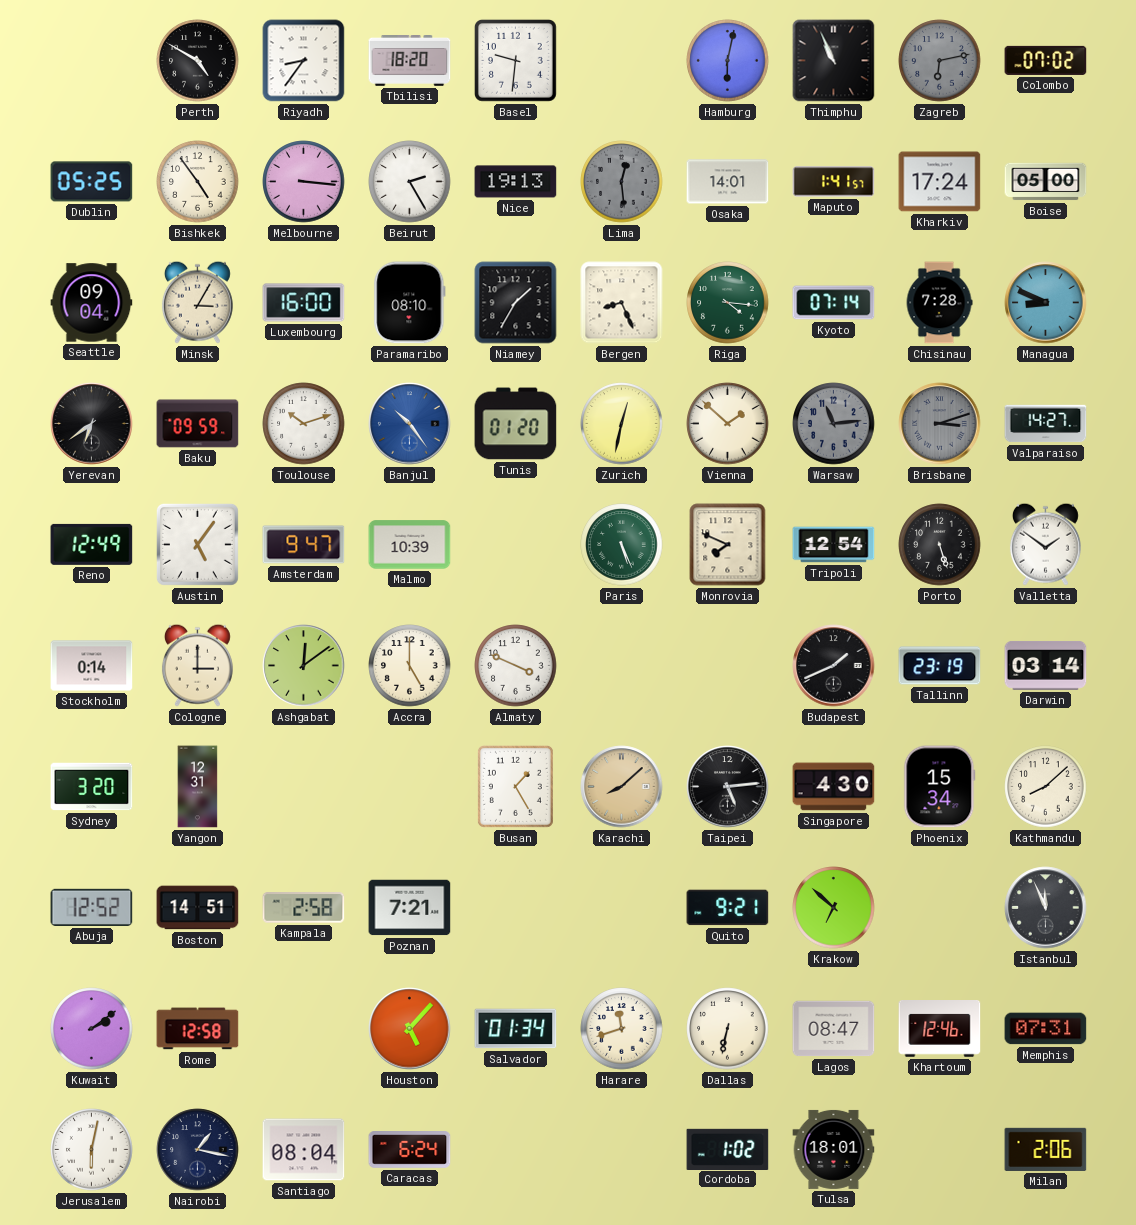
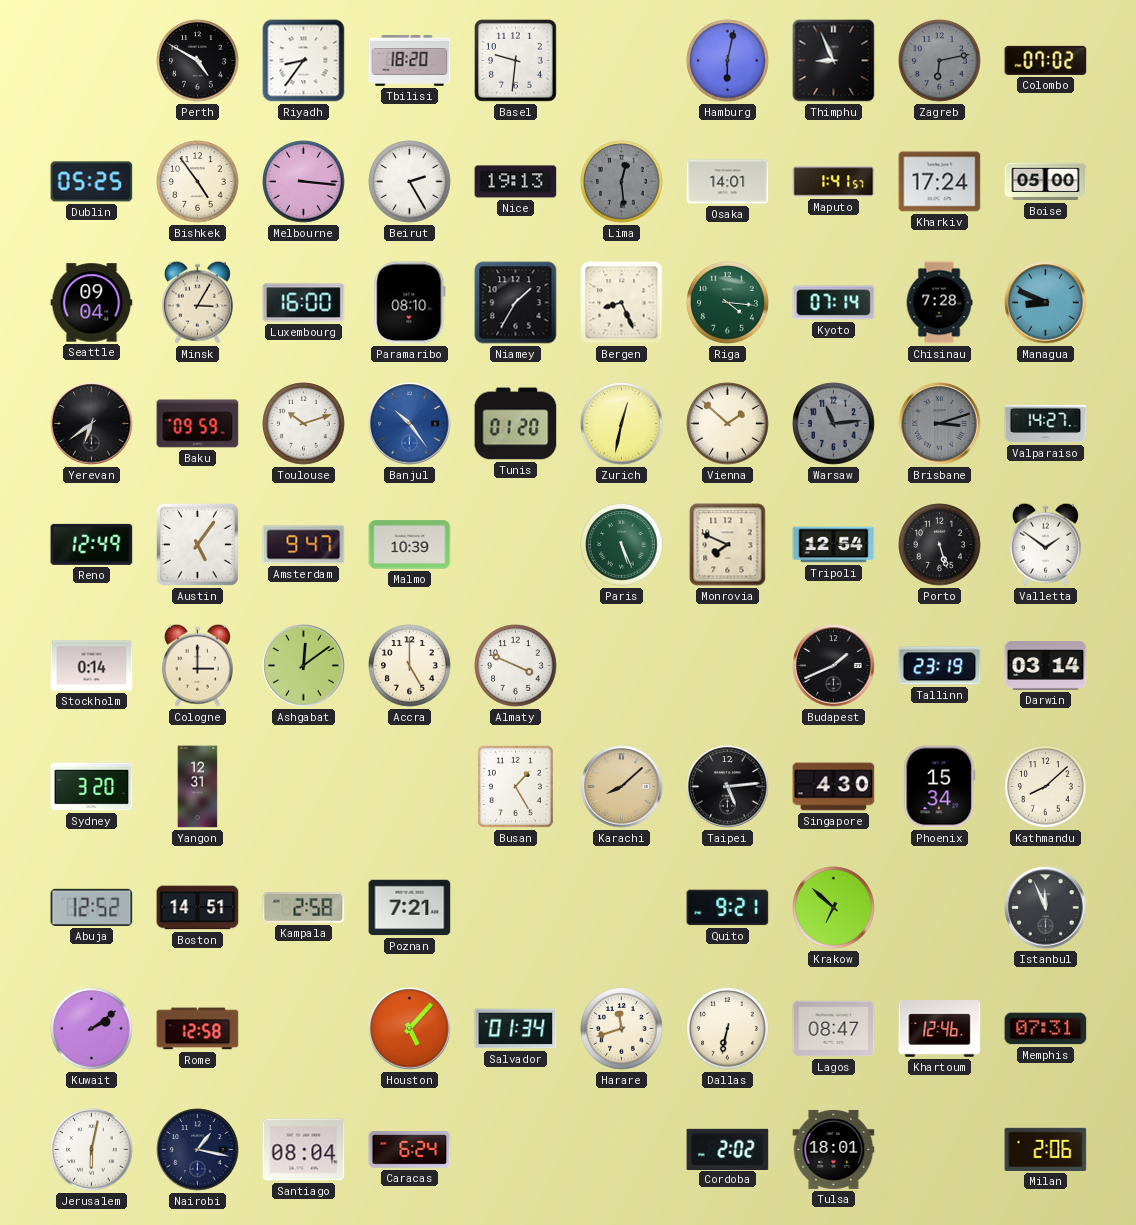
Thimphu: 10:56 -> 8:56
Cordoba: 1:02 -> 2:02
